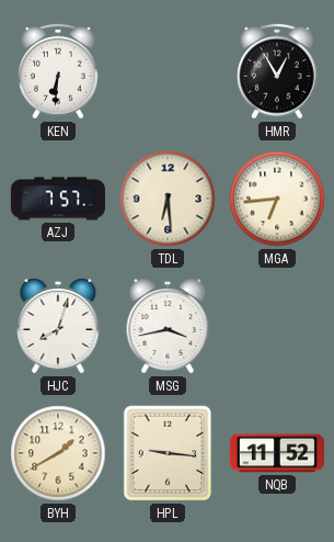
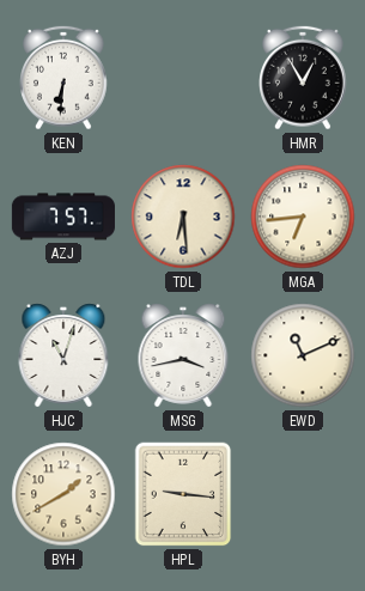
HJC: 8:03 -> 11:03
EWD: none -> 11:11
NQB: 11:52 -> none
